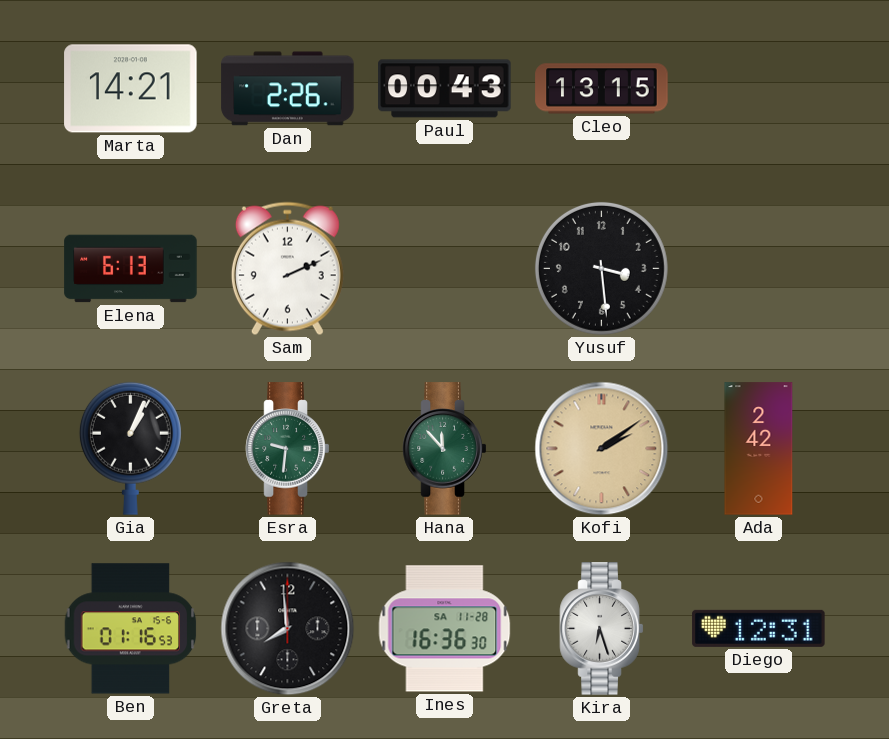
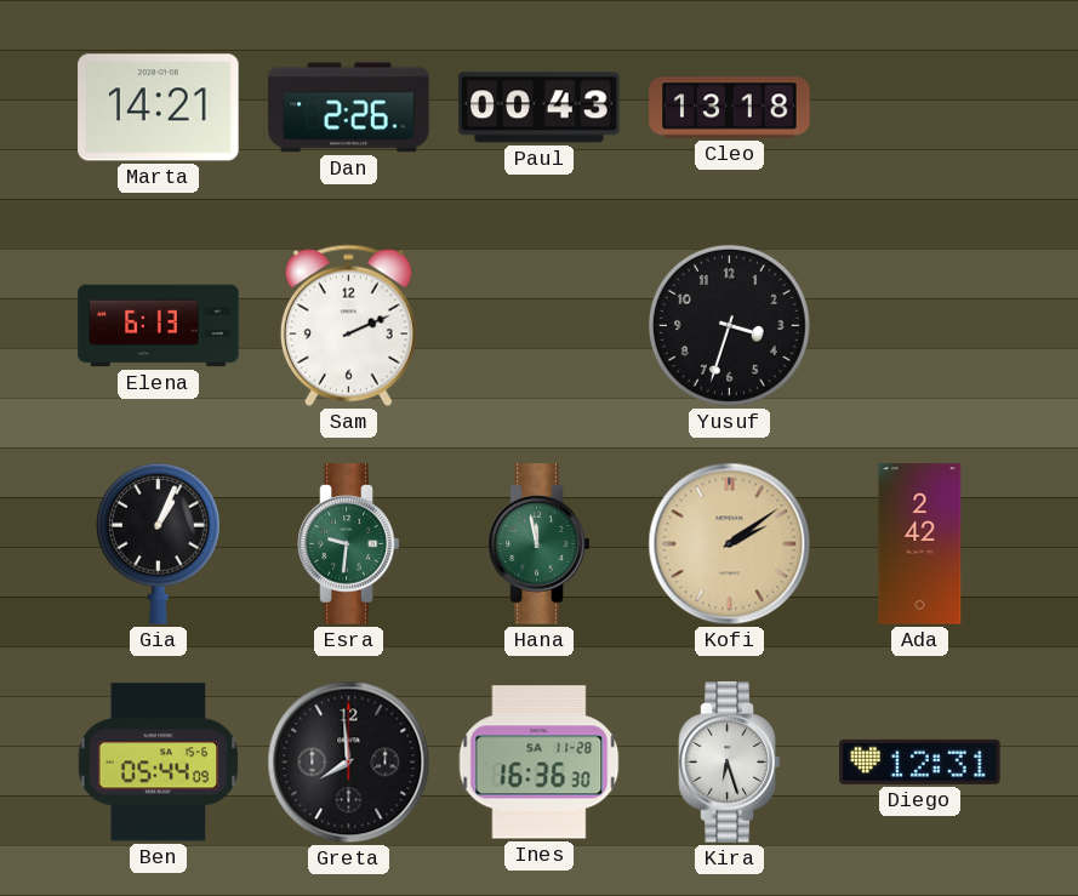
Cleo: 13:15 -> 13:18
Yusuf: 3:29 -> 3:33
Hana: 11:53 -> 11:58
Ben: 01:16 -> 05:44
